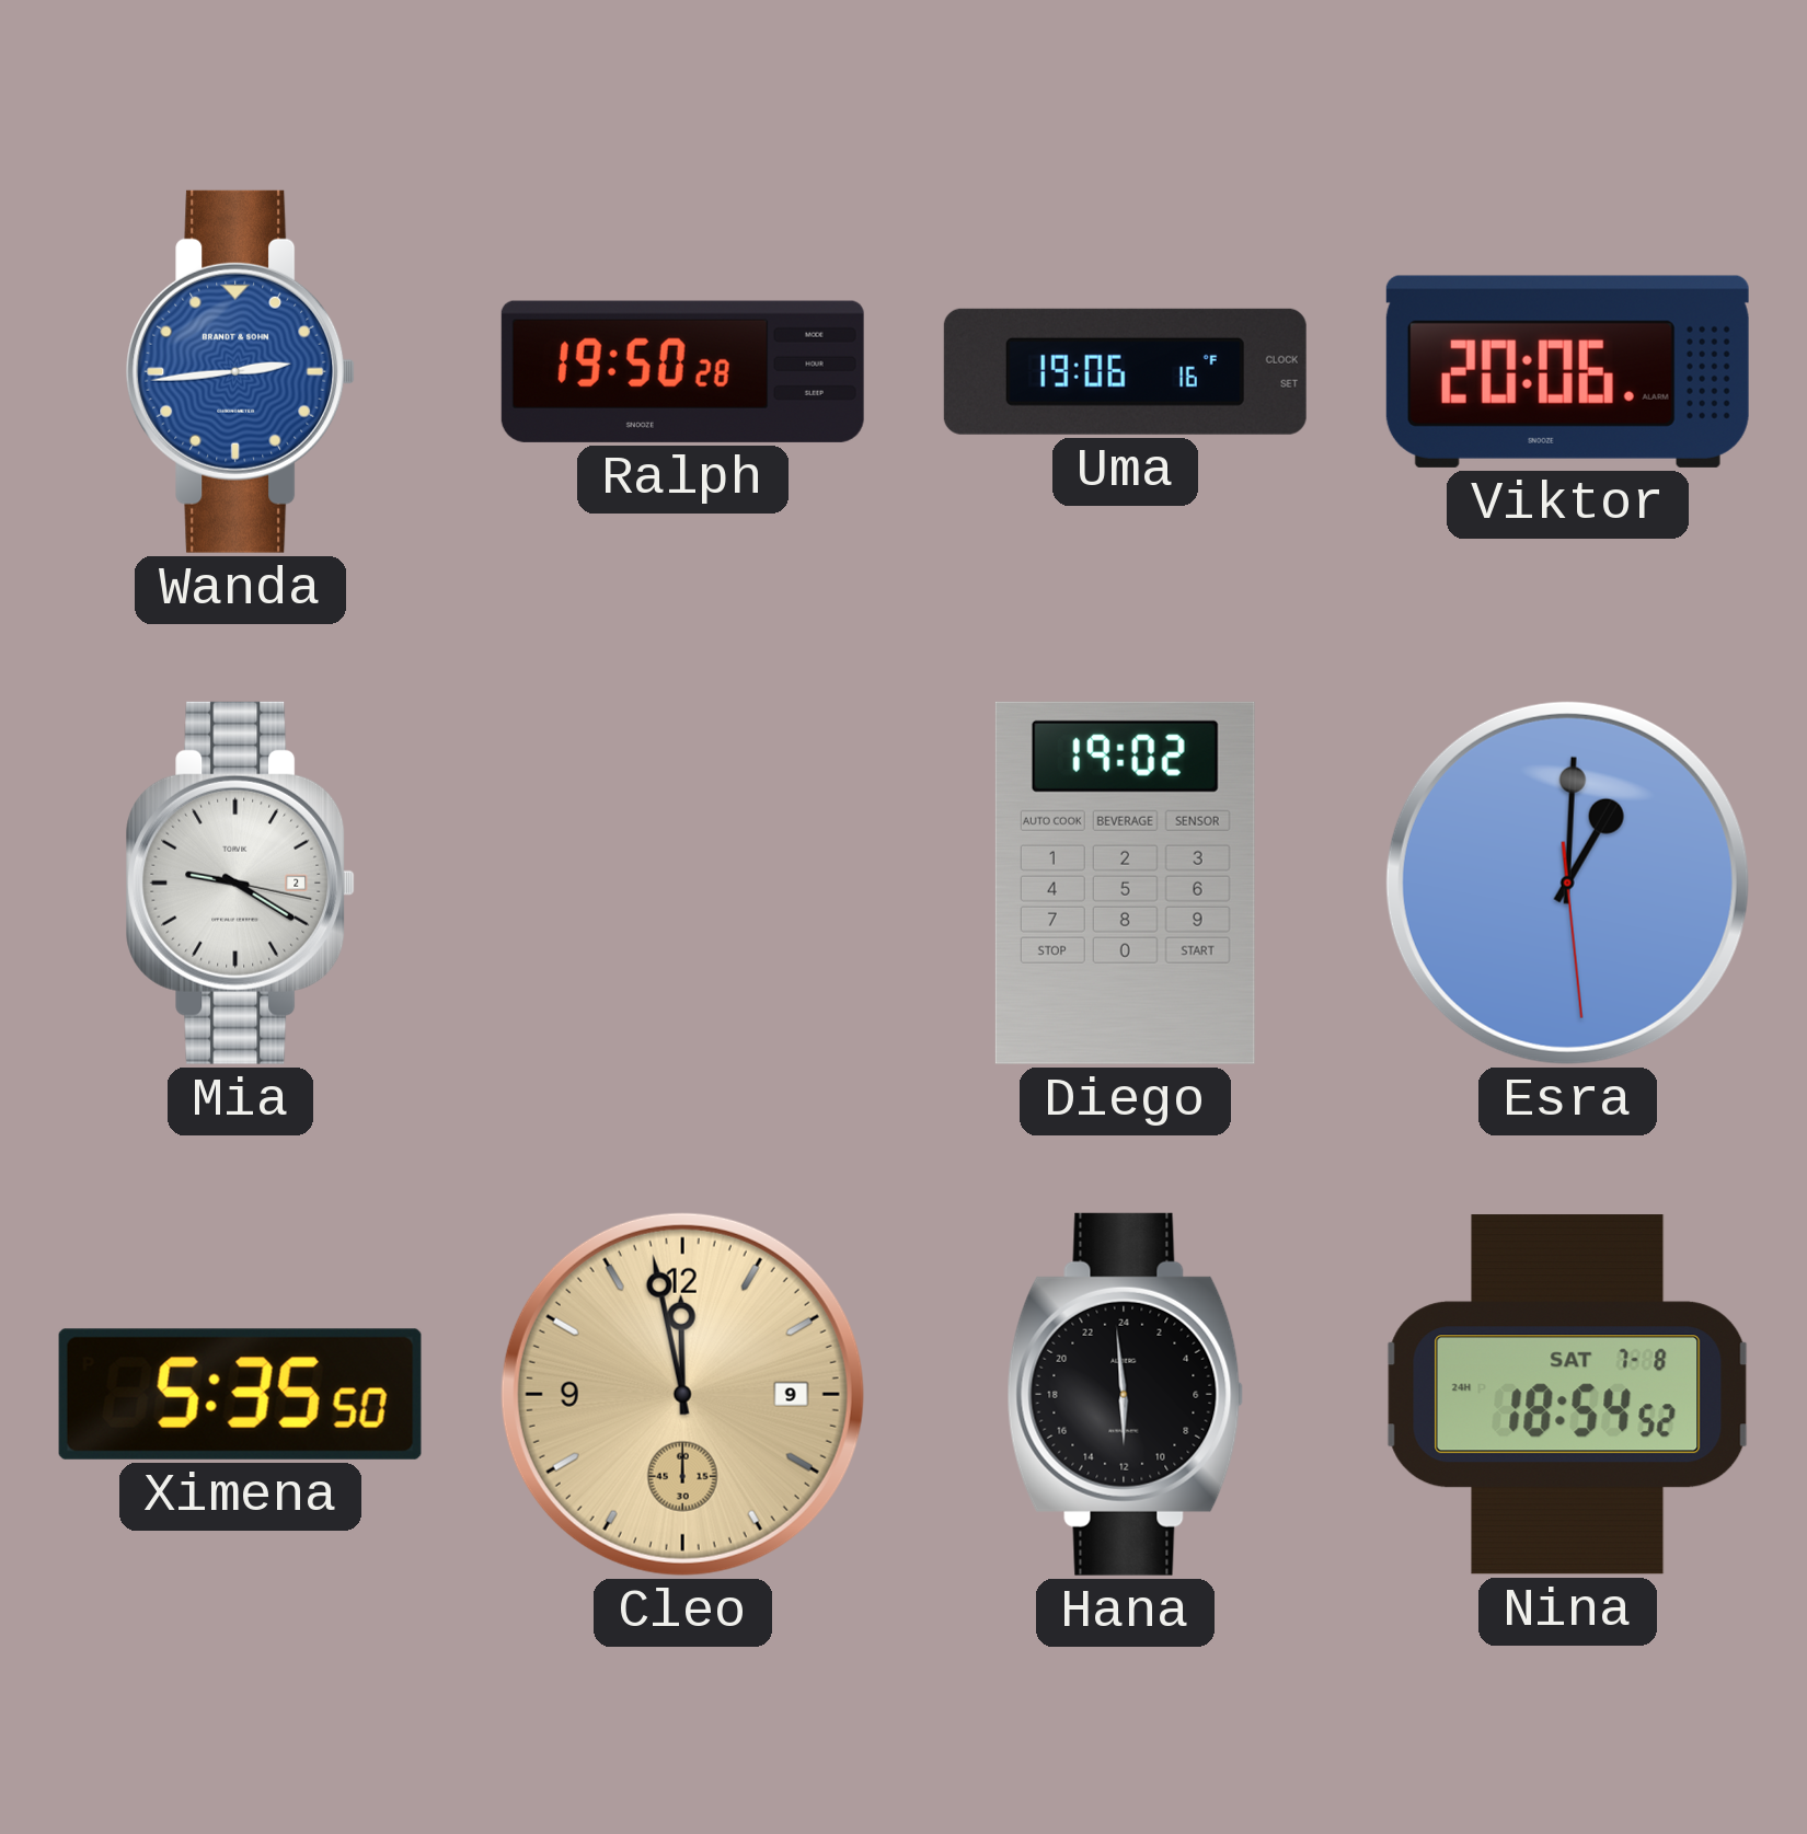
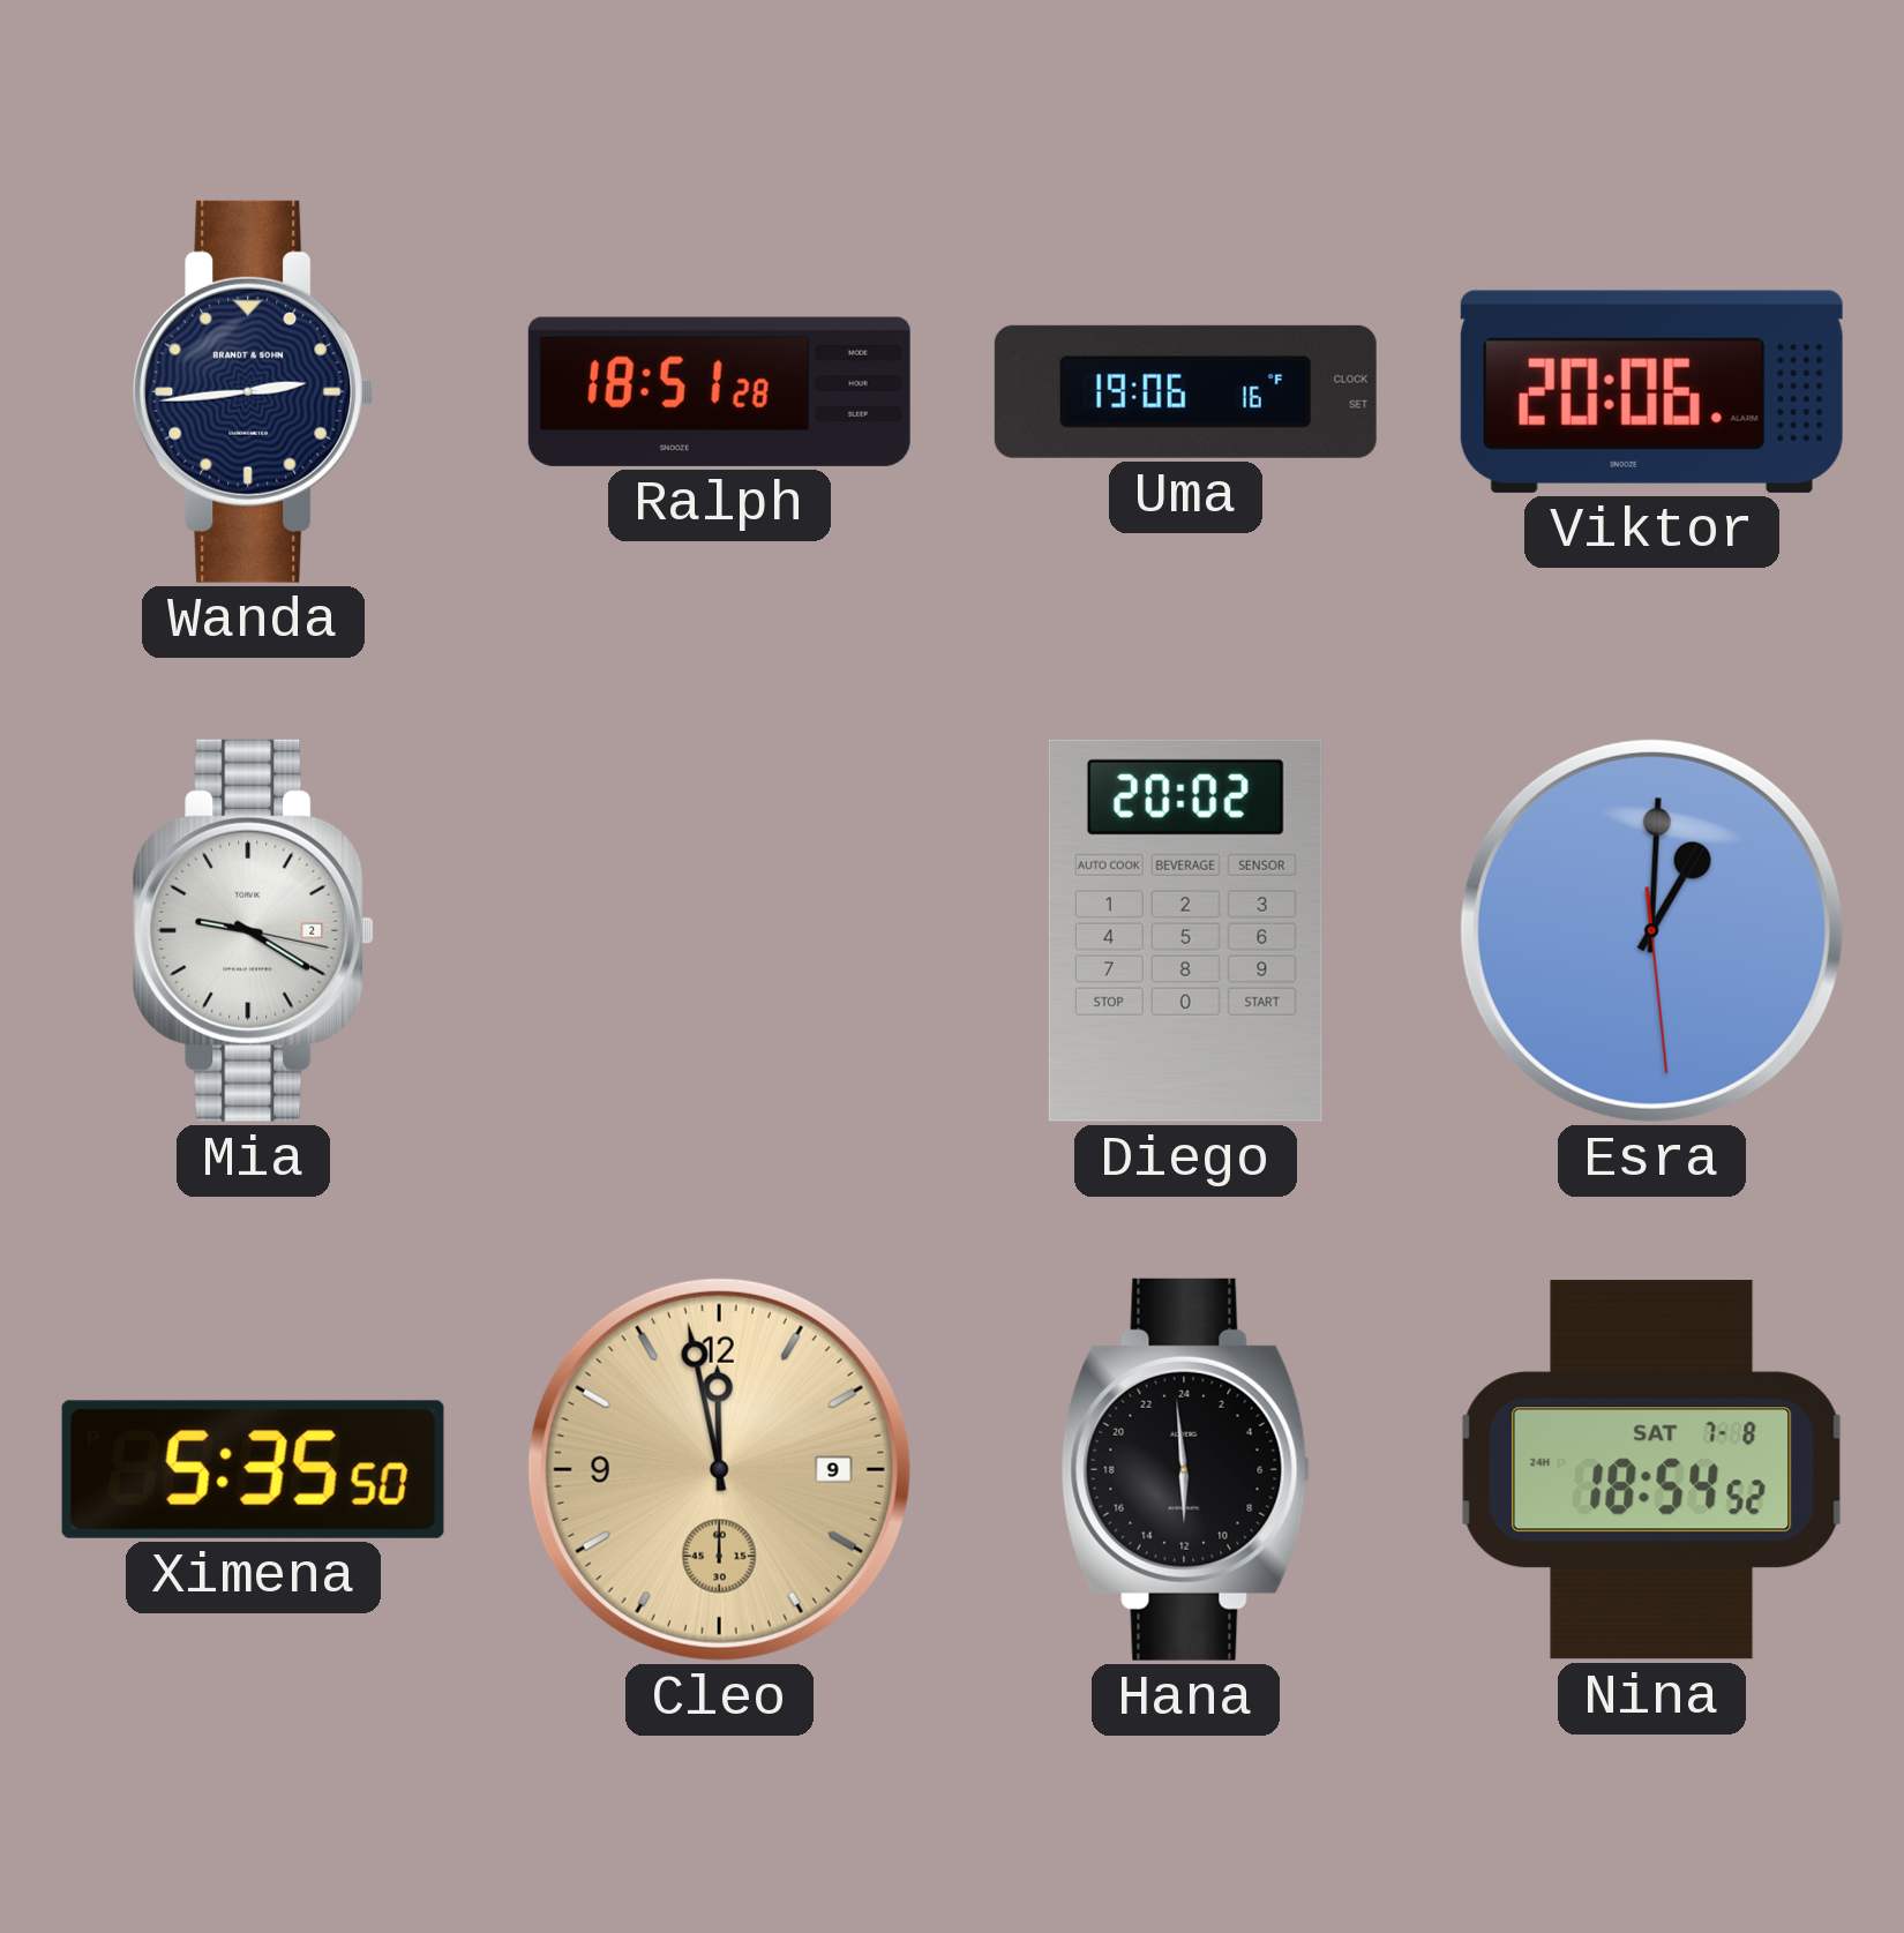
Wanda dial: blue -> navy
Ralph: 19:50 -> 18:51
Diego: 19:02 -> 20:02
